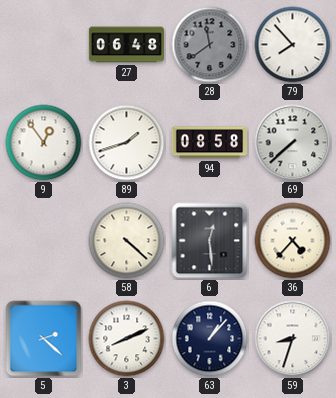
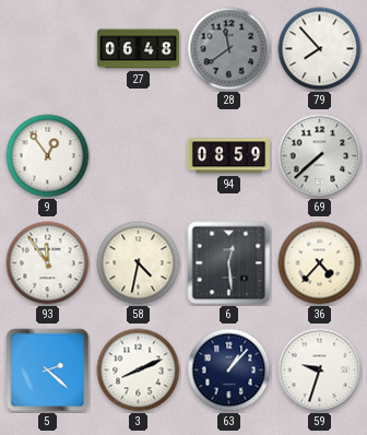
89: 1:42 -> none
94: 08:58 -> 08:59
93: none -> 11:54
58: 4:22 -> 4:32
59: 8:33 -> 9:33
